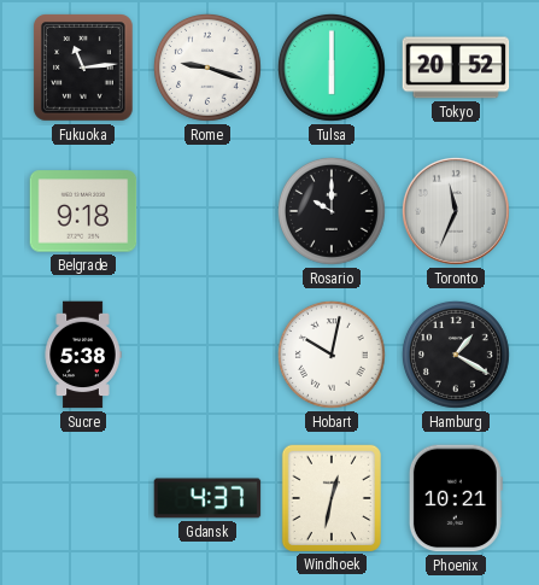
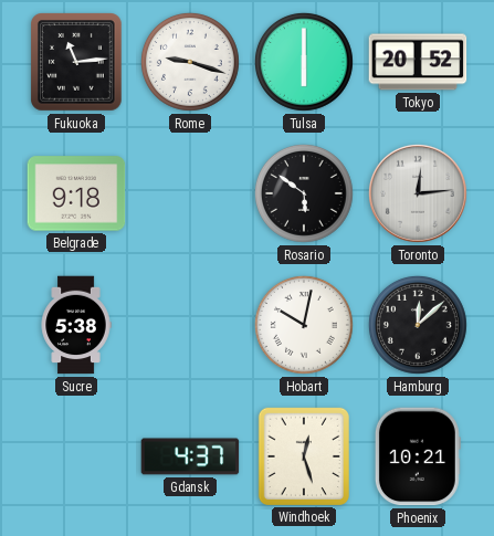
Rosario: 10:00 -> 5:51
Toronto: 11:34 -> 12:14
Hamburg: 1:20 -> 12:08
Windhoek: 12:32 -> 12:27
